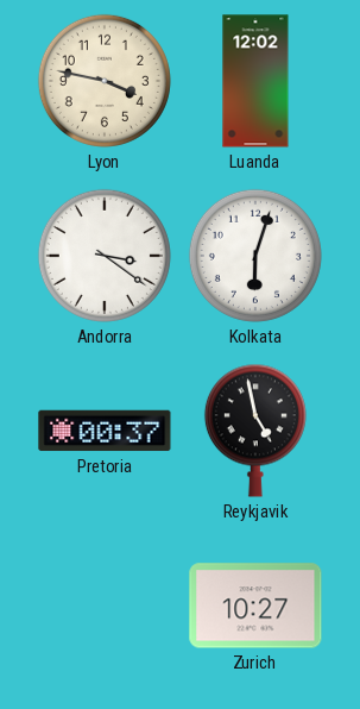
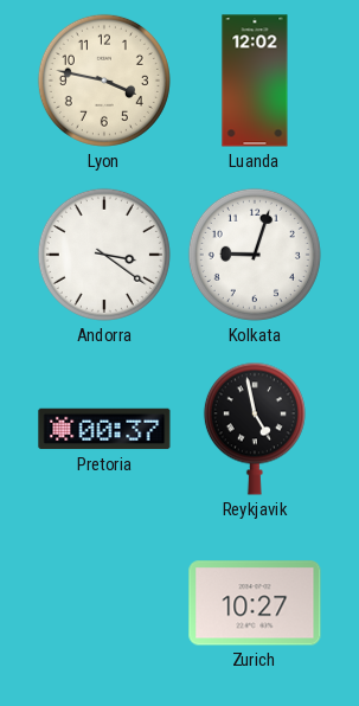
Kolkata: 6:03 -> 9:03
